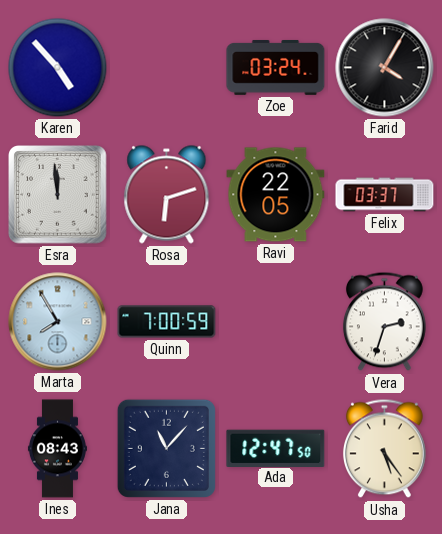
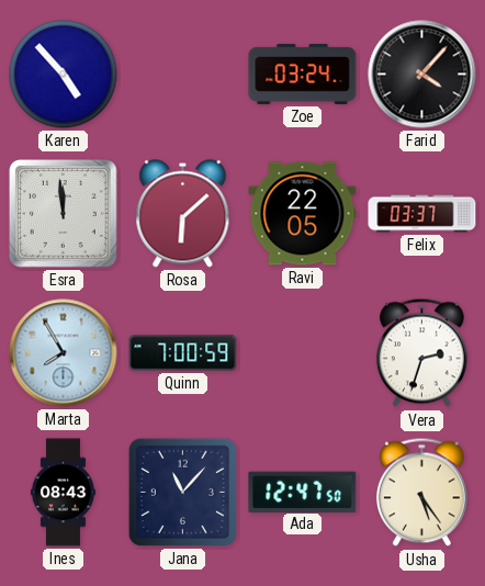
Farid: 4:05 -> 4:07
Rosa: 6:12 -> 6:08
